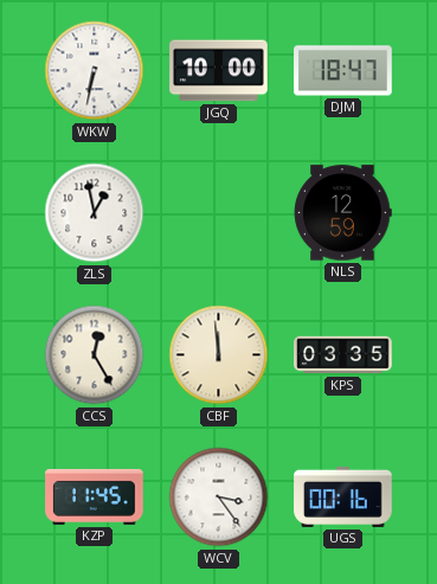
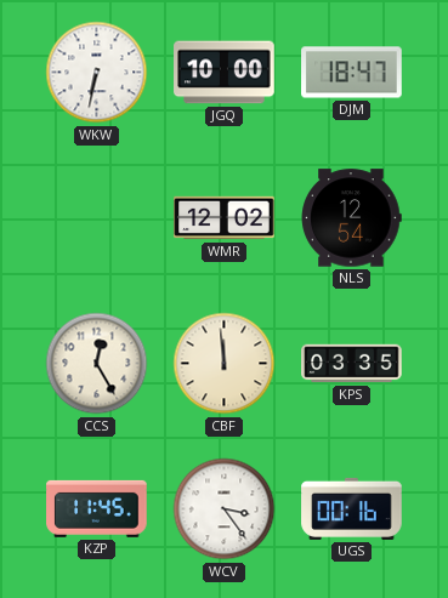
ZLS: 12:58 -> none
WMR: none -> 12:02
NLS: 12:59 -> 12:54
